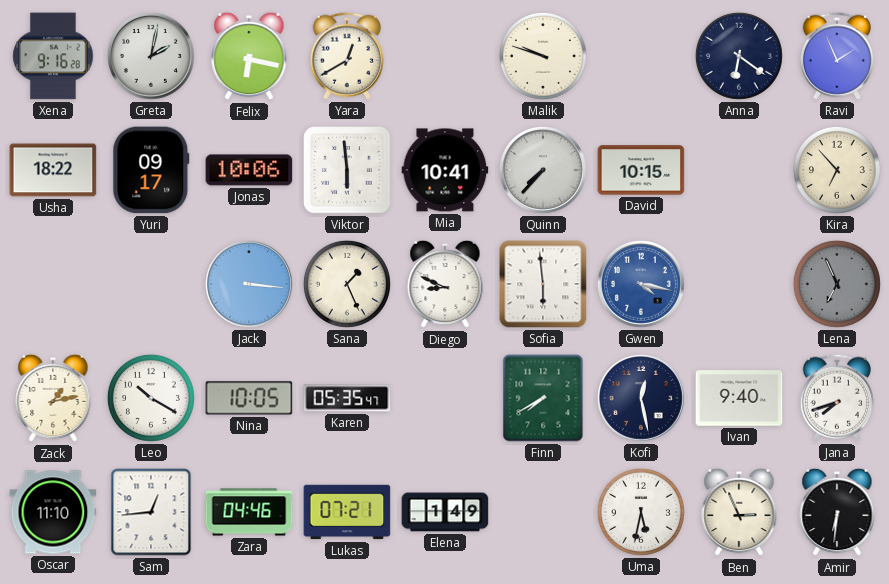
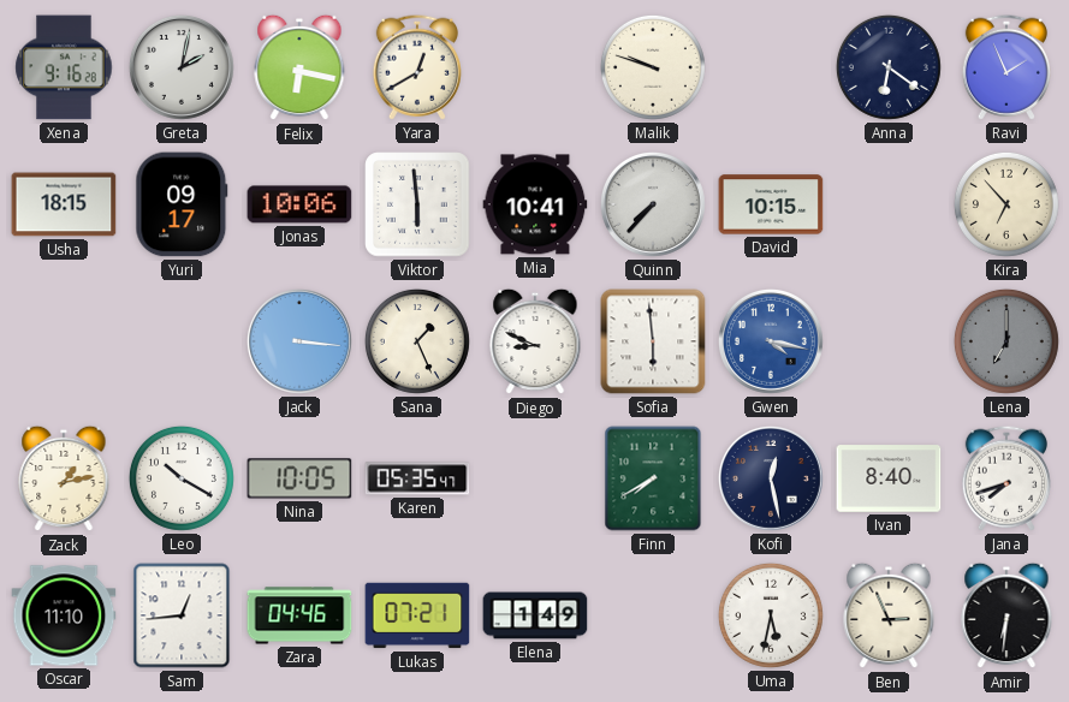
Usha: 18:22 -> 18:15
Lena: 6:56 -> 7:00
Ivan: 9:40 -> 8:40
